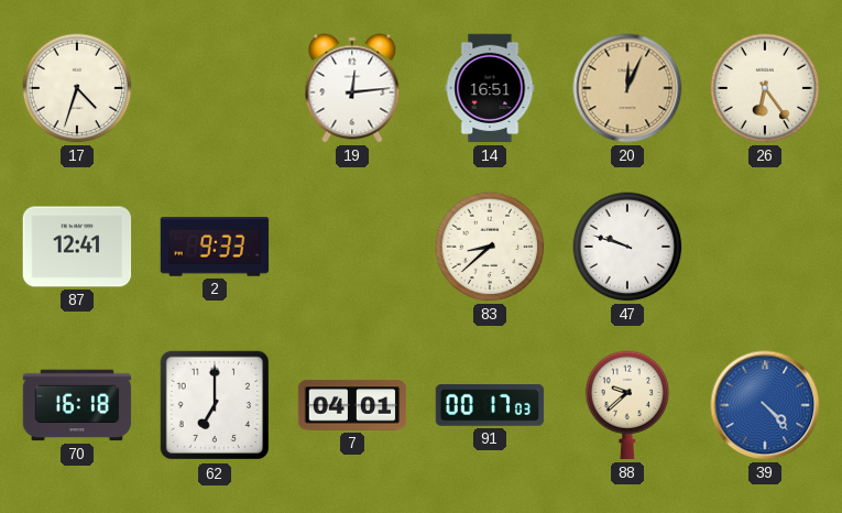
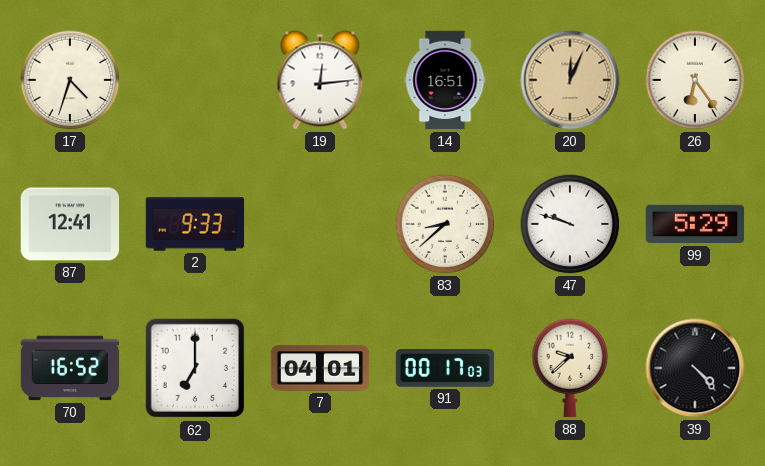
99: none -> 5:29
70: 16:18 -> 16:52
39 dial: blue -> black
